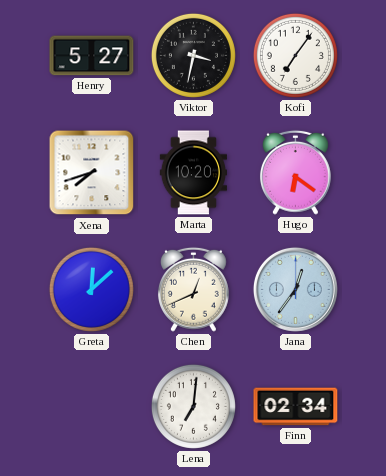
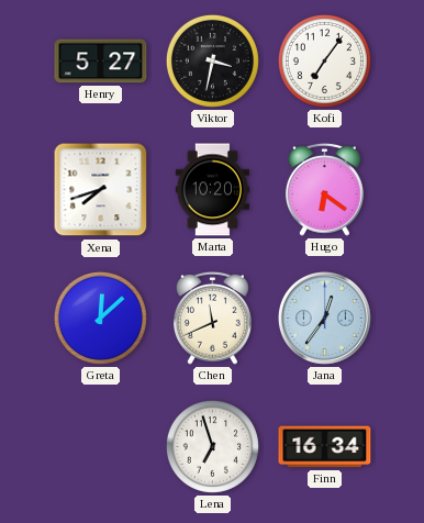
Chen: 12:41 -> 11:41
Lena: 7:01 -> 6:57
Finn: 02:34 -> 16:34
